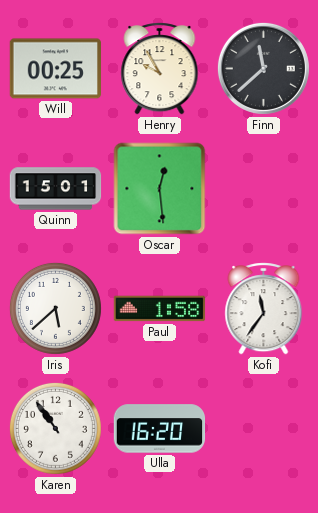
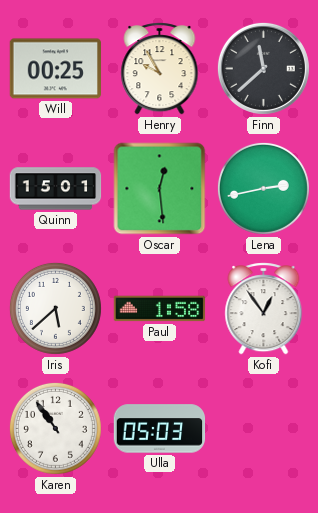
Lena: none -> 2:43
Kofi: 11:36 -> 12:54
Ulla: 16:20 -> 05:03
